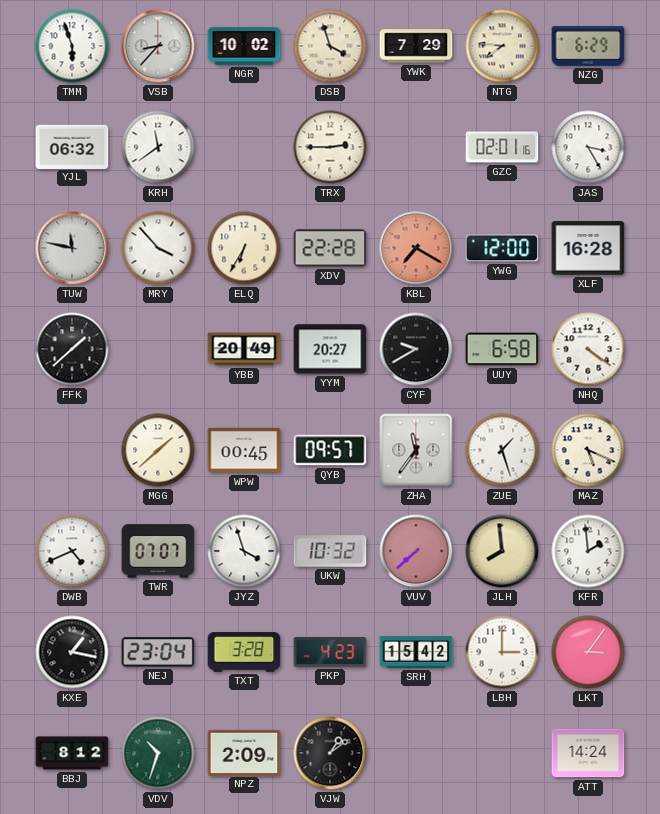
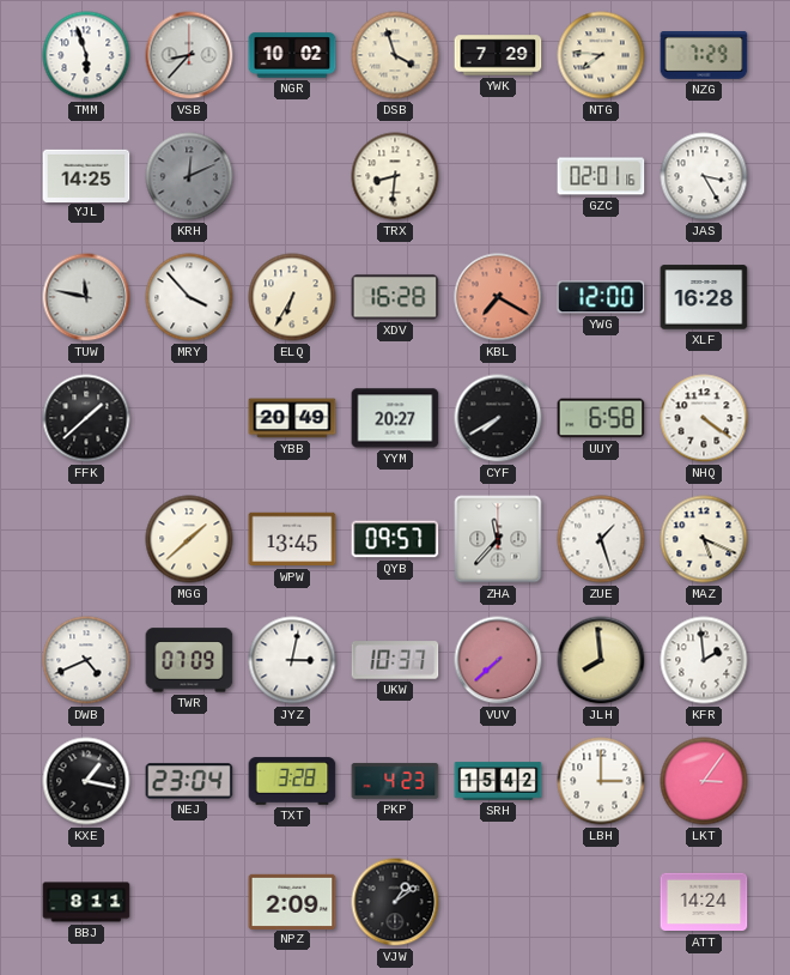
NZG: 6:29 -> 7:29
YJL: 06:32 -> 14:25
KRH: 11:39 -> 12:11
KRH dial: white -> grey
TRX: 2:45 -> 8:31
XDV: 22:28 -> 16:28
CYF: 9:40 -> 7:40
WPW: 00:45 -> 13:45
ZHA: 11:36 -> 11:37
TWR: 07:07 -> 07:09
JYZ: 3:57 -> 3:02
UKW: 10:32 -> 10:37
BBJ: 8:12 -> 8:11
VDV: 10:33 -> none
